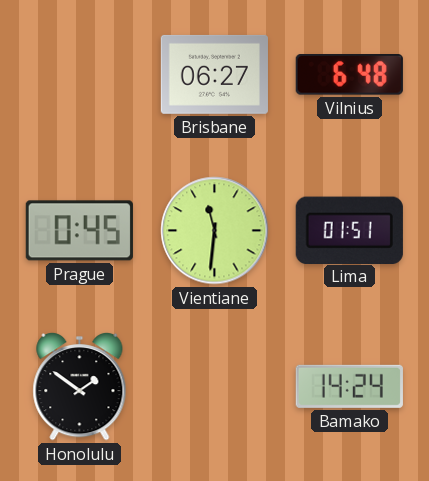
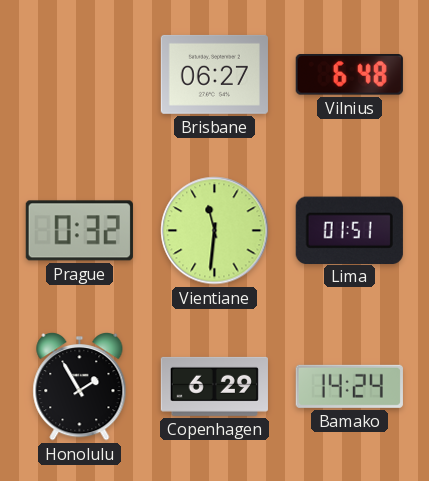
Prague: 0:45 -> 0:32
Honolulu: 1:51 -> 1:55
Copenhagen: none -> 6:29
